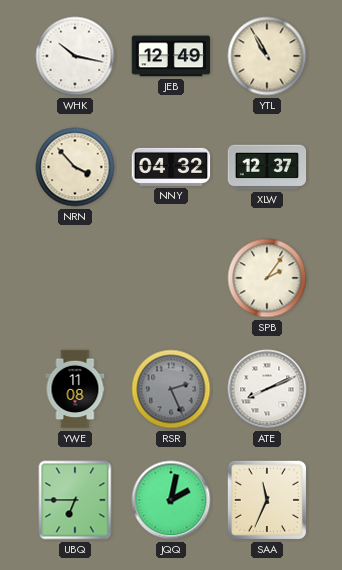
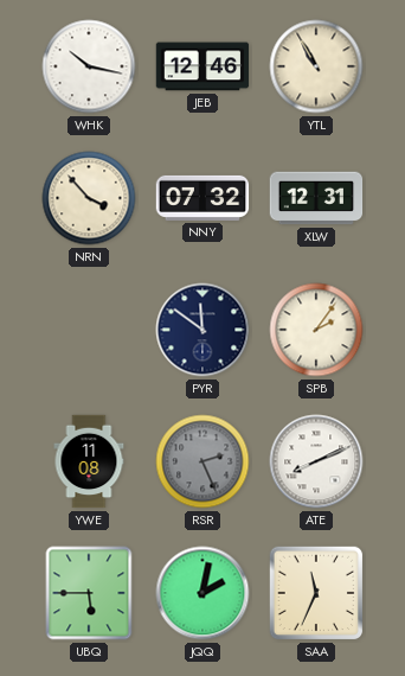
JEB: 12:49 -> 12:46
NNY: 04:32 -> 07:32
XLW: 12:37 -> 12:31
PYR: none -> 11:51
UBQ: 6:45 -> 5:45
